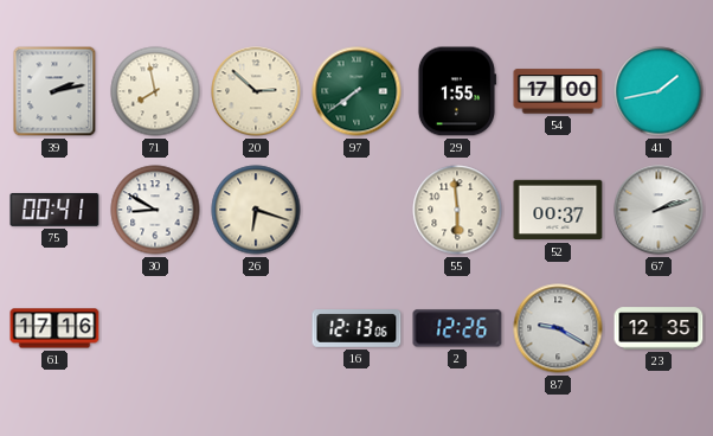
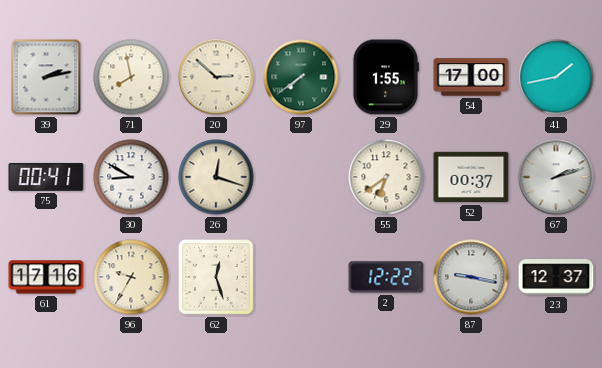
26: 6:18 -> 12:18
55: 5:59 -> 6:39
96: none -> 9:35
62: none -> 12:27
16: 12:13 -> none
2: 12:26 -> 12:22
87: 9:20 -> 9:17
23: 12:35 -> 12:37
